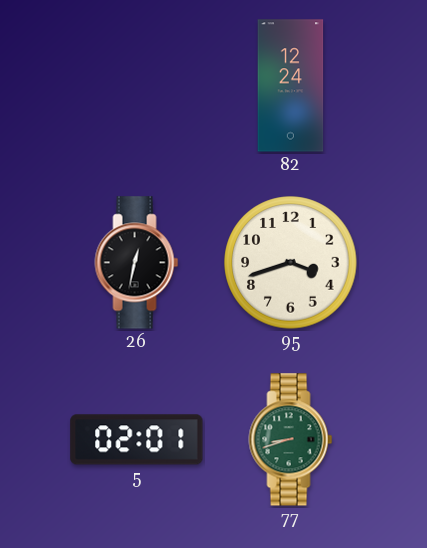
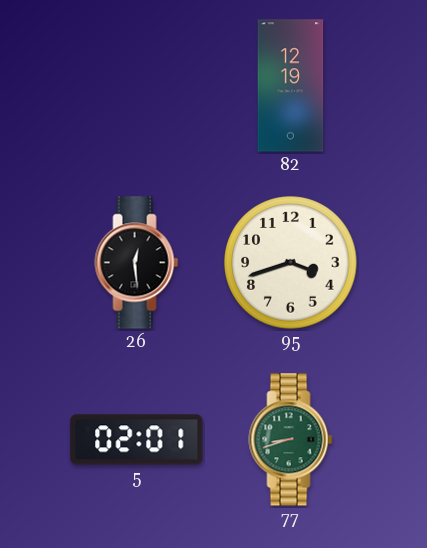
82: 12:24 -> 12:19
26: 12:32 -> 12:29
